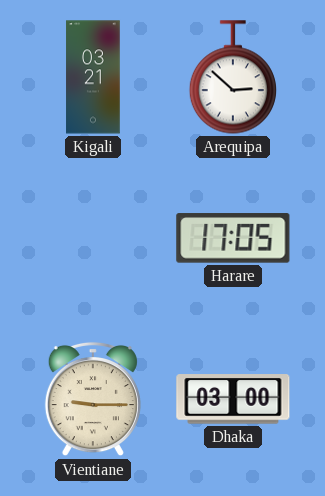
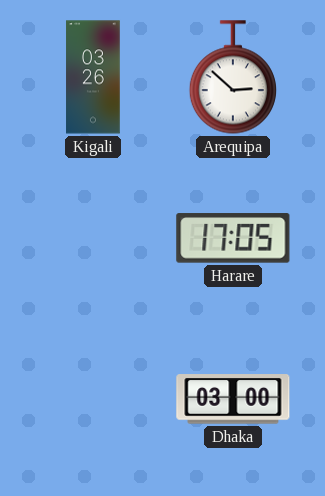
Kigali: 03:21 -> 03:26
Vientiane: 9:15 -> none
